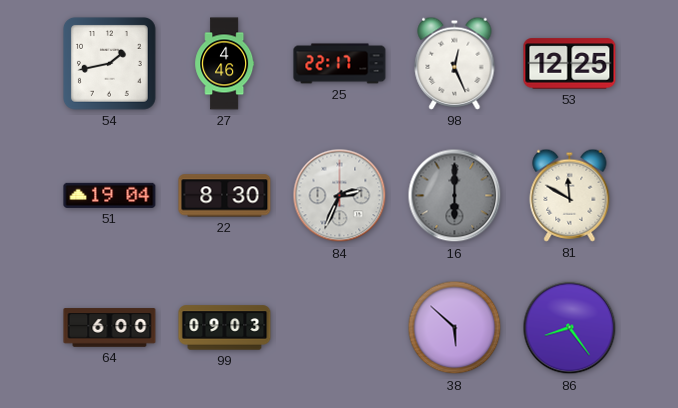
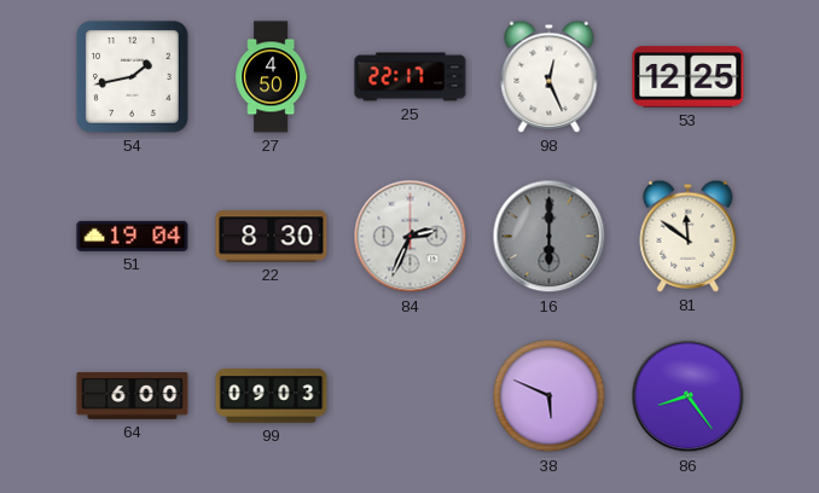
27: 4:46 -> 4:50
81: 11:50 -> 11:51
38: 5:52 -> 5:49
